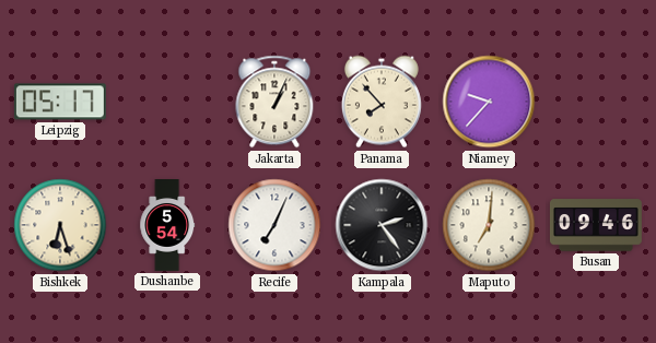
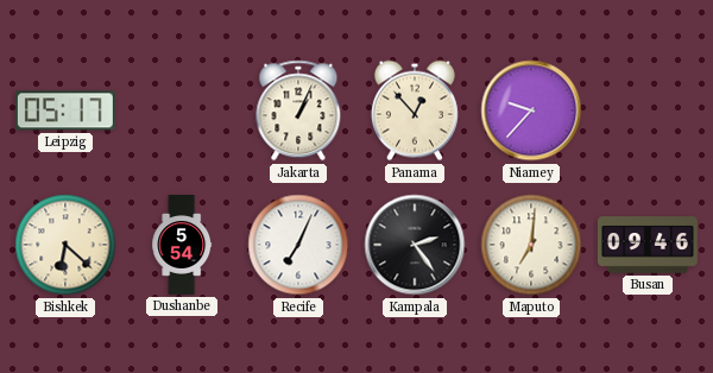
Panama: 7:53 -> 12:53
Bishkek: 6:27 -> 6:22
